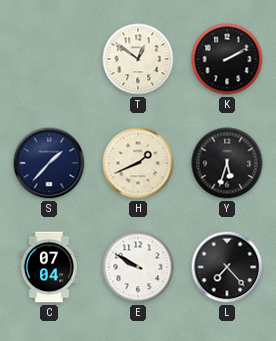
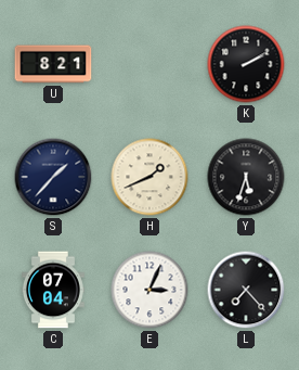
U: none -> 8:21
T: 12:51 -> none
E: 9:50 -> 3:04
